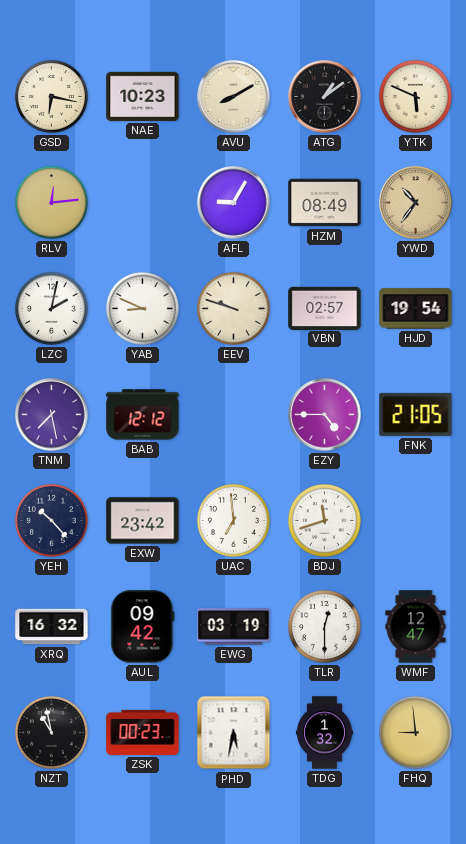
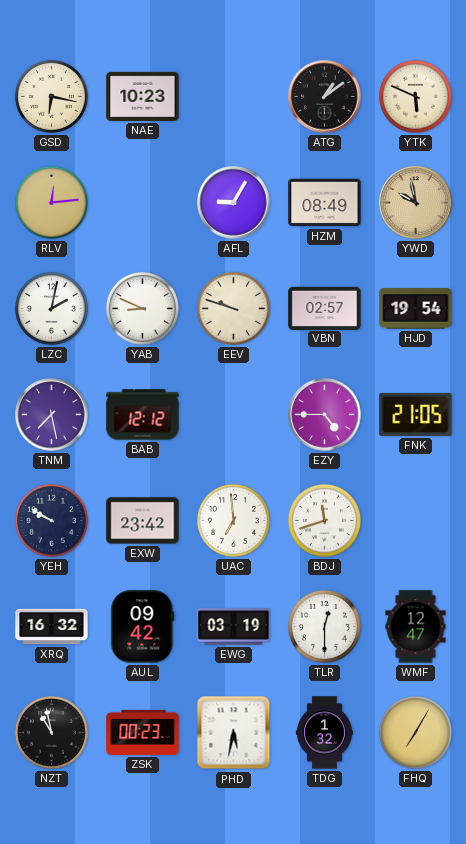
AVU: 8:10 -> none
YWD: 10:36 -> 9:58
YEH: 10:23 -> 9:50
FHQ: 8:59 -> 7:05
